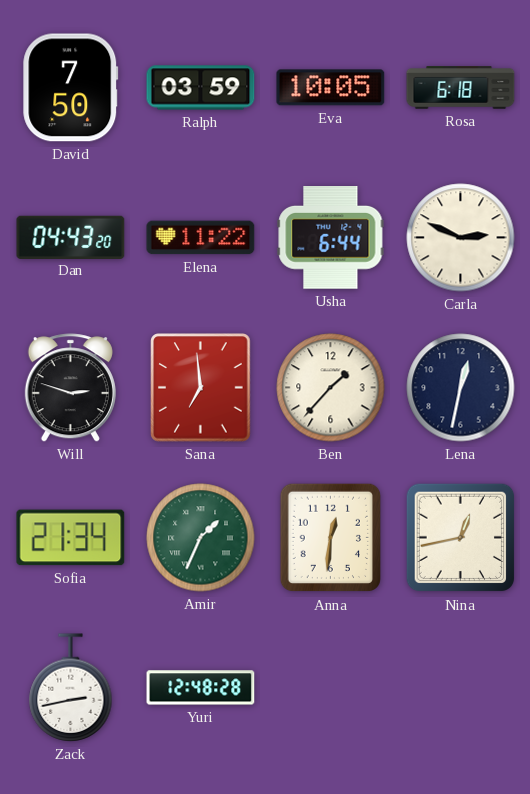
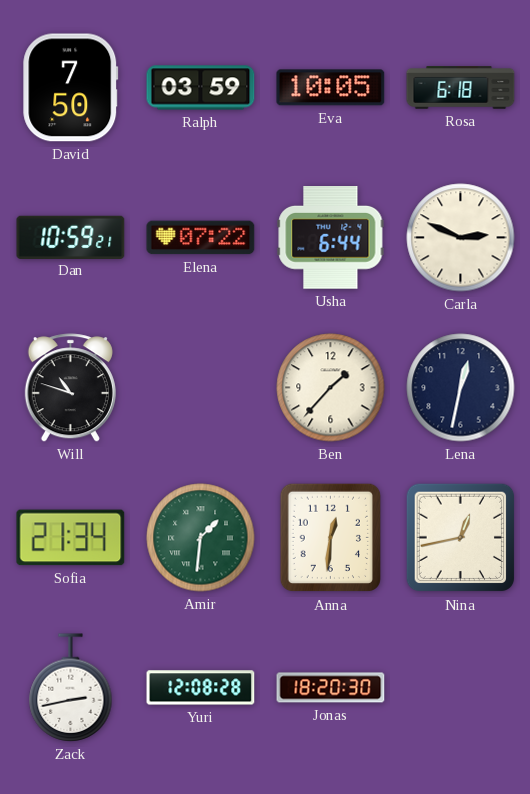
Dan: 04:43 -> 10:59
Elena: 11:22 -> 07:22
Will: 2:48 -> 10:48
Sana: 6:59 -> none
Amir: 1:34 -> 1:31
Yuri: 12:48 -> 12:08
Jonas: none -> 18:20
